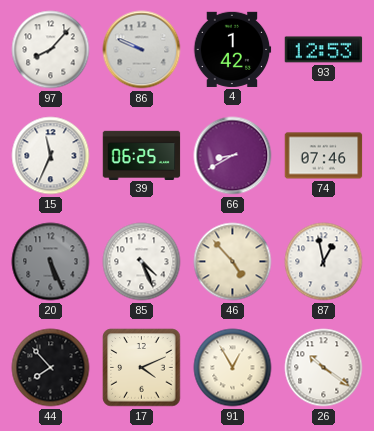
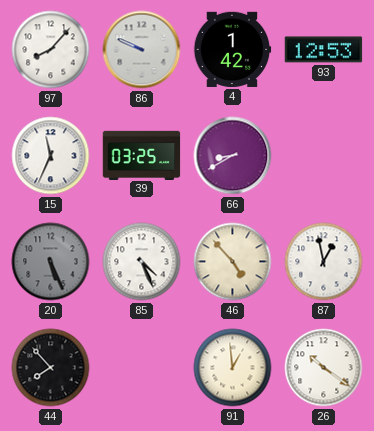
39: 06:25 -> 03:25
74: 07:46 -> none
17: 4:11 -> none
91: 12:55 -> 12:59
